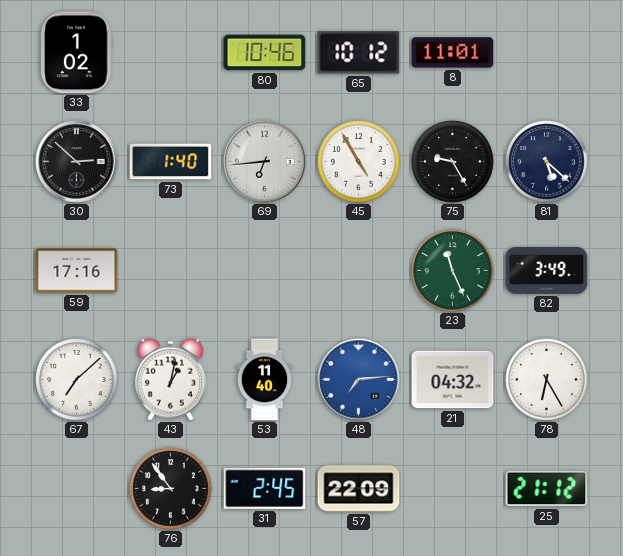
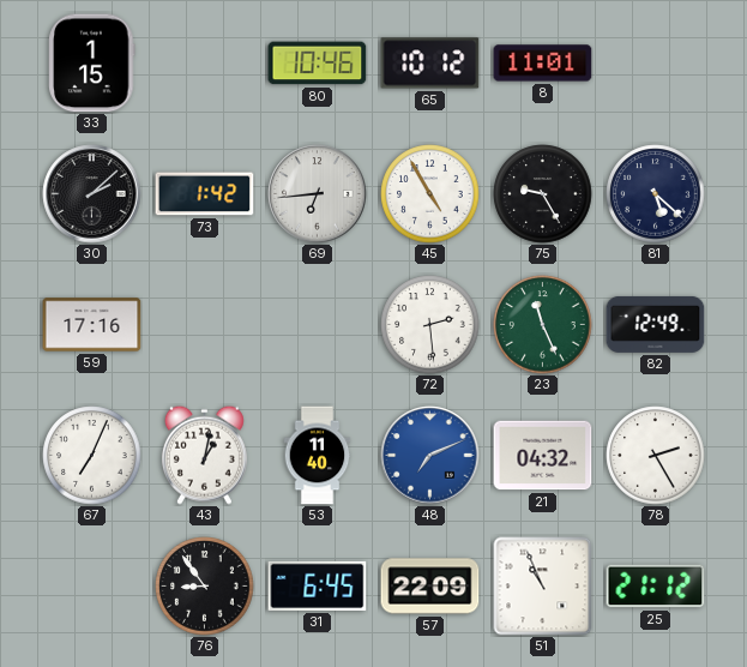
33: 1:02 -> 1:15
30: 2:52 -> 2:08
73: 1:40 -> 1:42
72: none -> 2:29
82: 3:49 -> 12:49
67: 7:08 -> 7:04
48: 7:14 -> 7:11
78: 6:25 -> 2:25
31: 2:45 -> 6:45
51: none -> 10:56
